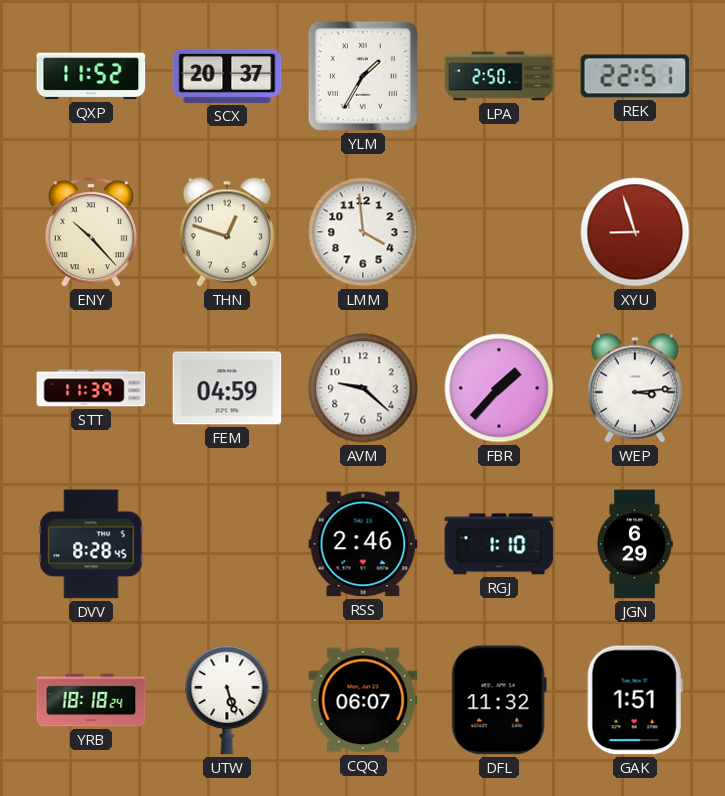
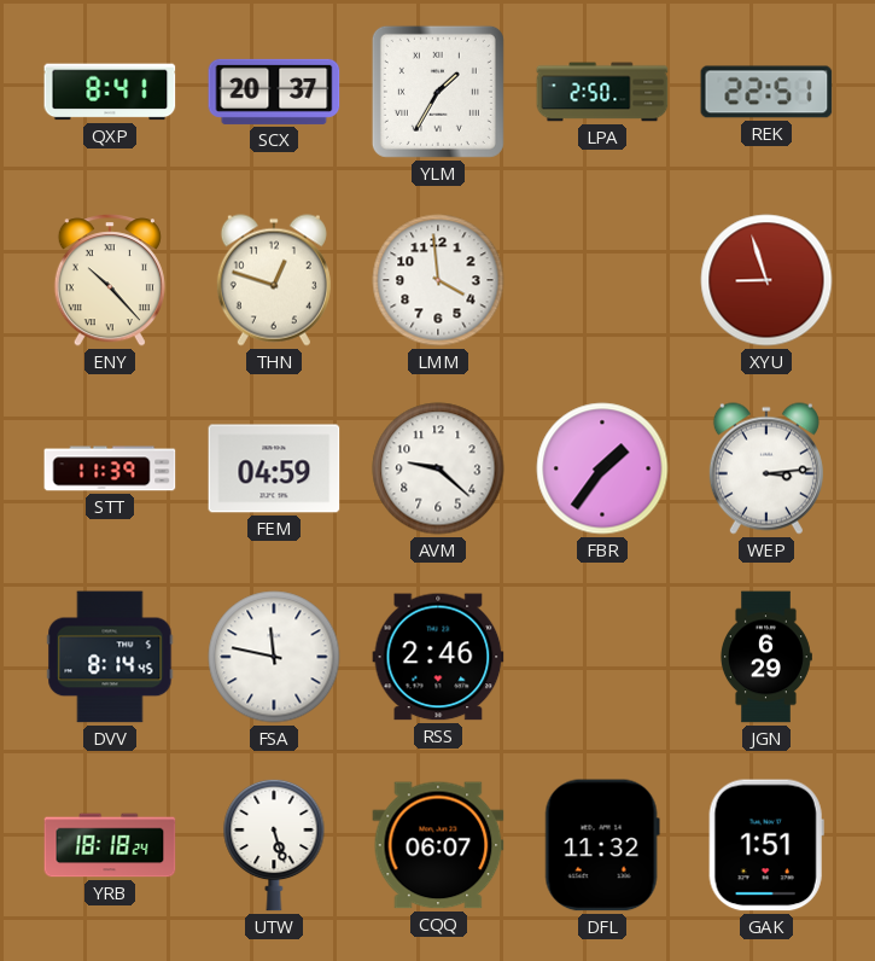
QXP: 11:52 -> 8:41
FBR: 1:37 -> 1:36
DVV: 8:28 -> 8:14
FSA: none -> 11:47
RGJ: 1:10 -> none
